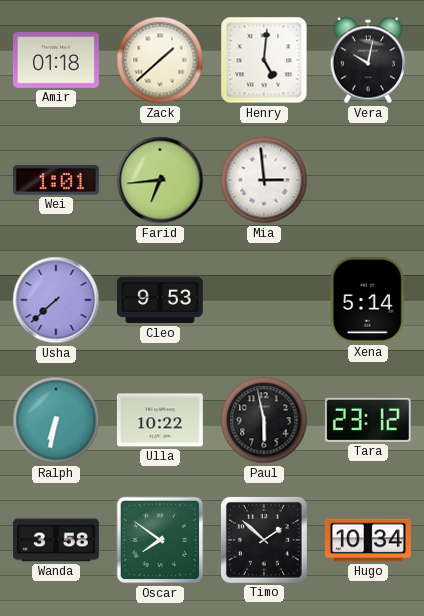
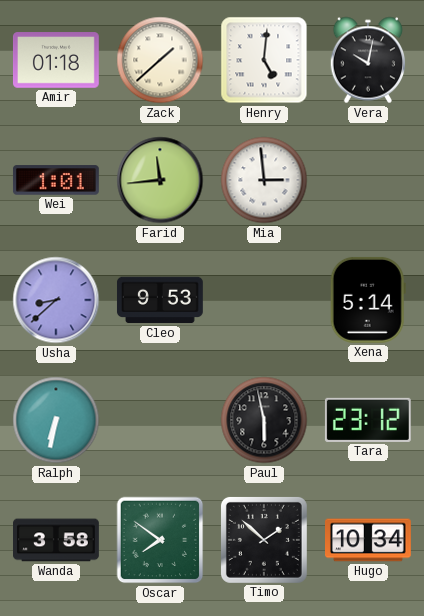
Farid: 6:44 -> 11:44
Usha: 7:38 -> 8:38
Ulla: 10:22 -> none
